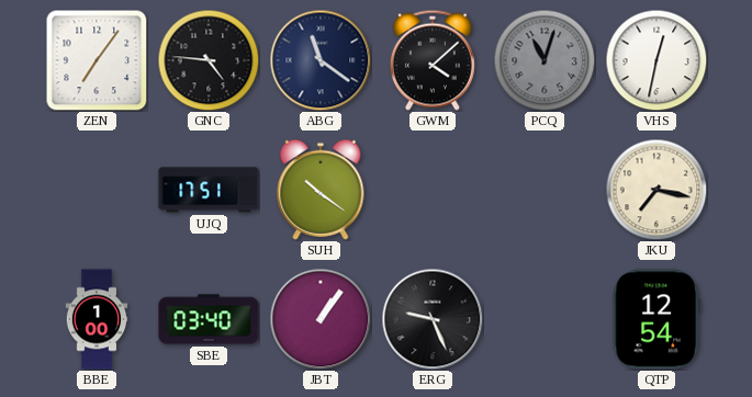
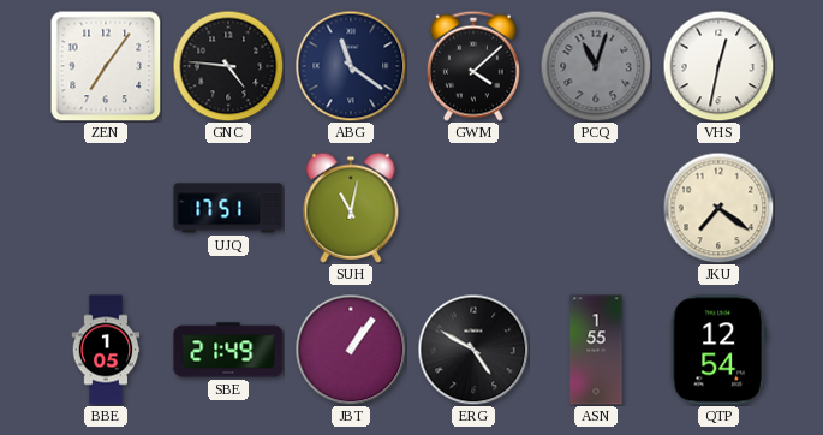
SUH: 10:21 -> 11:02
JKU: 7:17 -> 7:21
BBE: 1:00 -> 1:05
SBE: 03:40 -> 21:49
ERG: 9:26 -> 4:50
ASN: none -> 1:55
